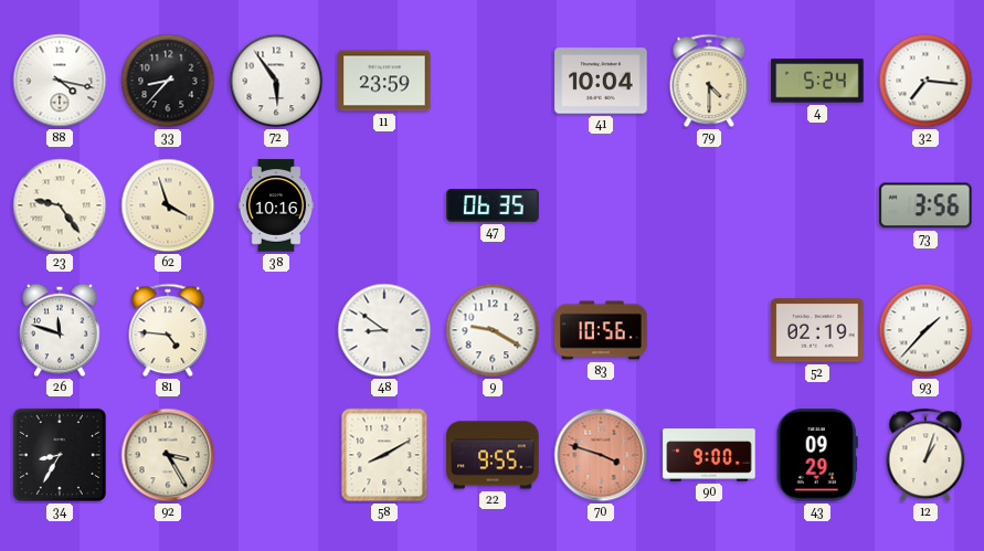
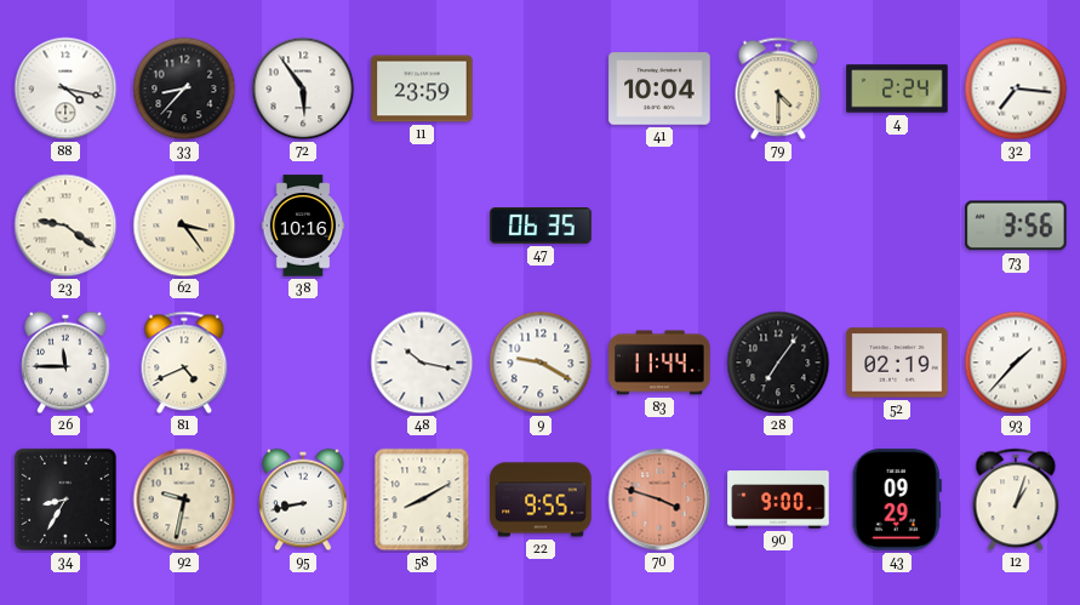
4: 5:24 -> 2:24
23: 9:24 -> 9:21
62: 3:57 -> 3:24
26: 11:48 -> 11:45
81: 4:46 -> 4:41
48: 8:51 -> 10:17
83: 10:56 -> 11:44
28: none -> 7:06
92: 3:25 -> 9:32
95: none -> 8:43
